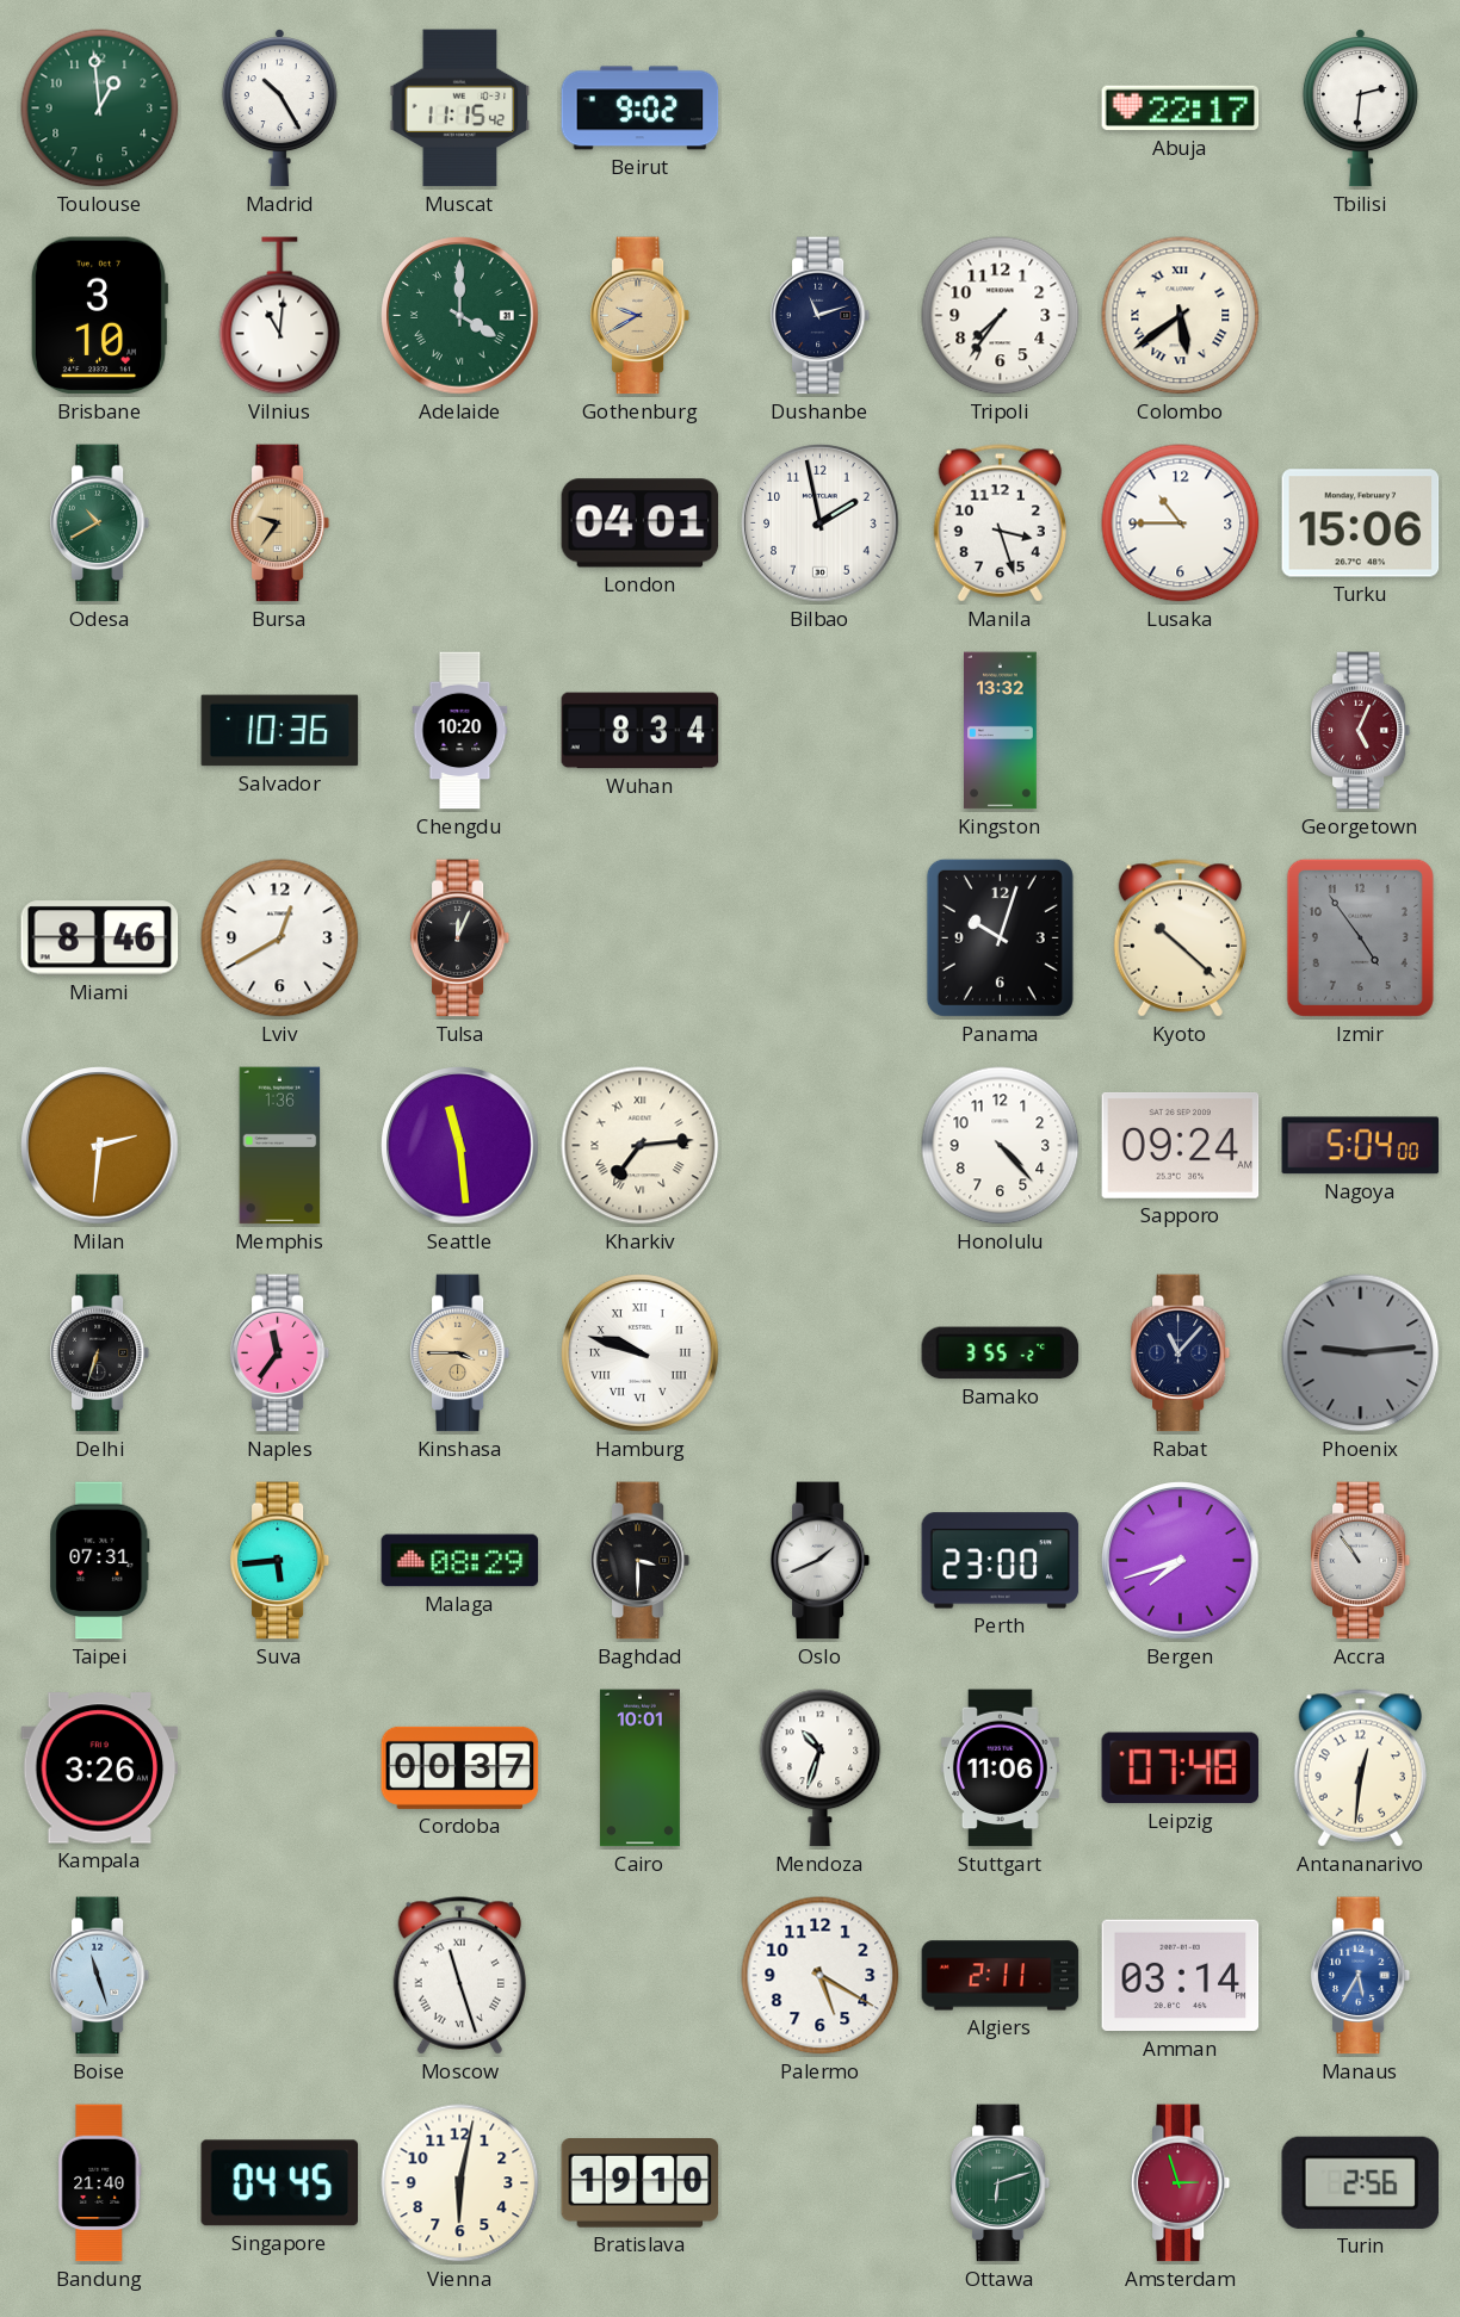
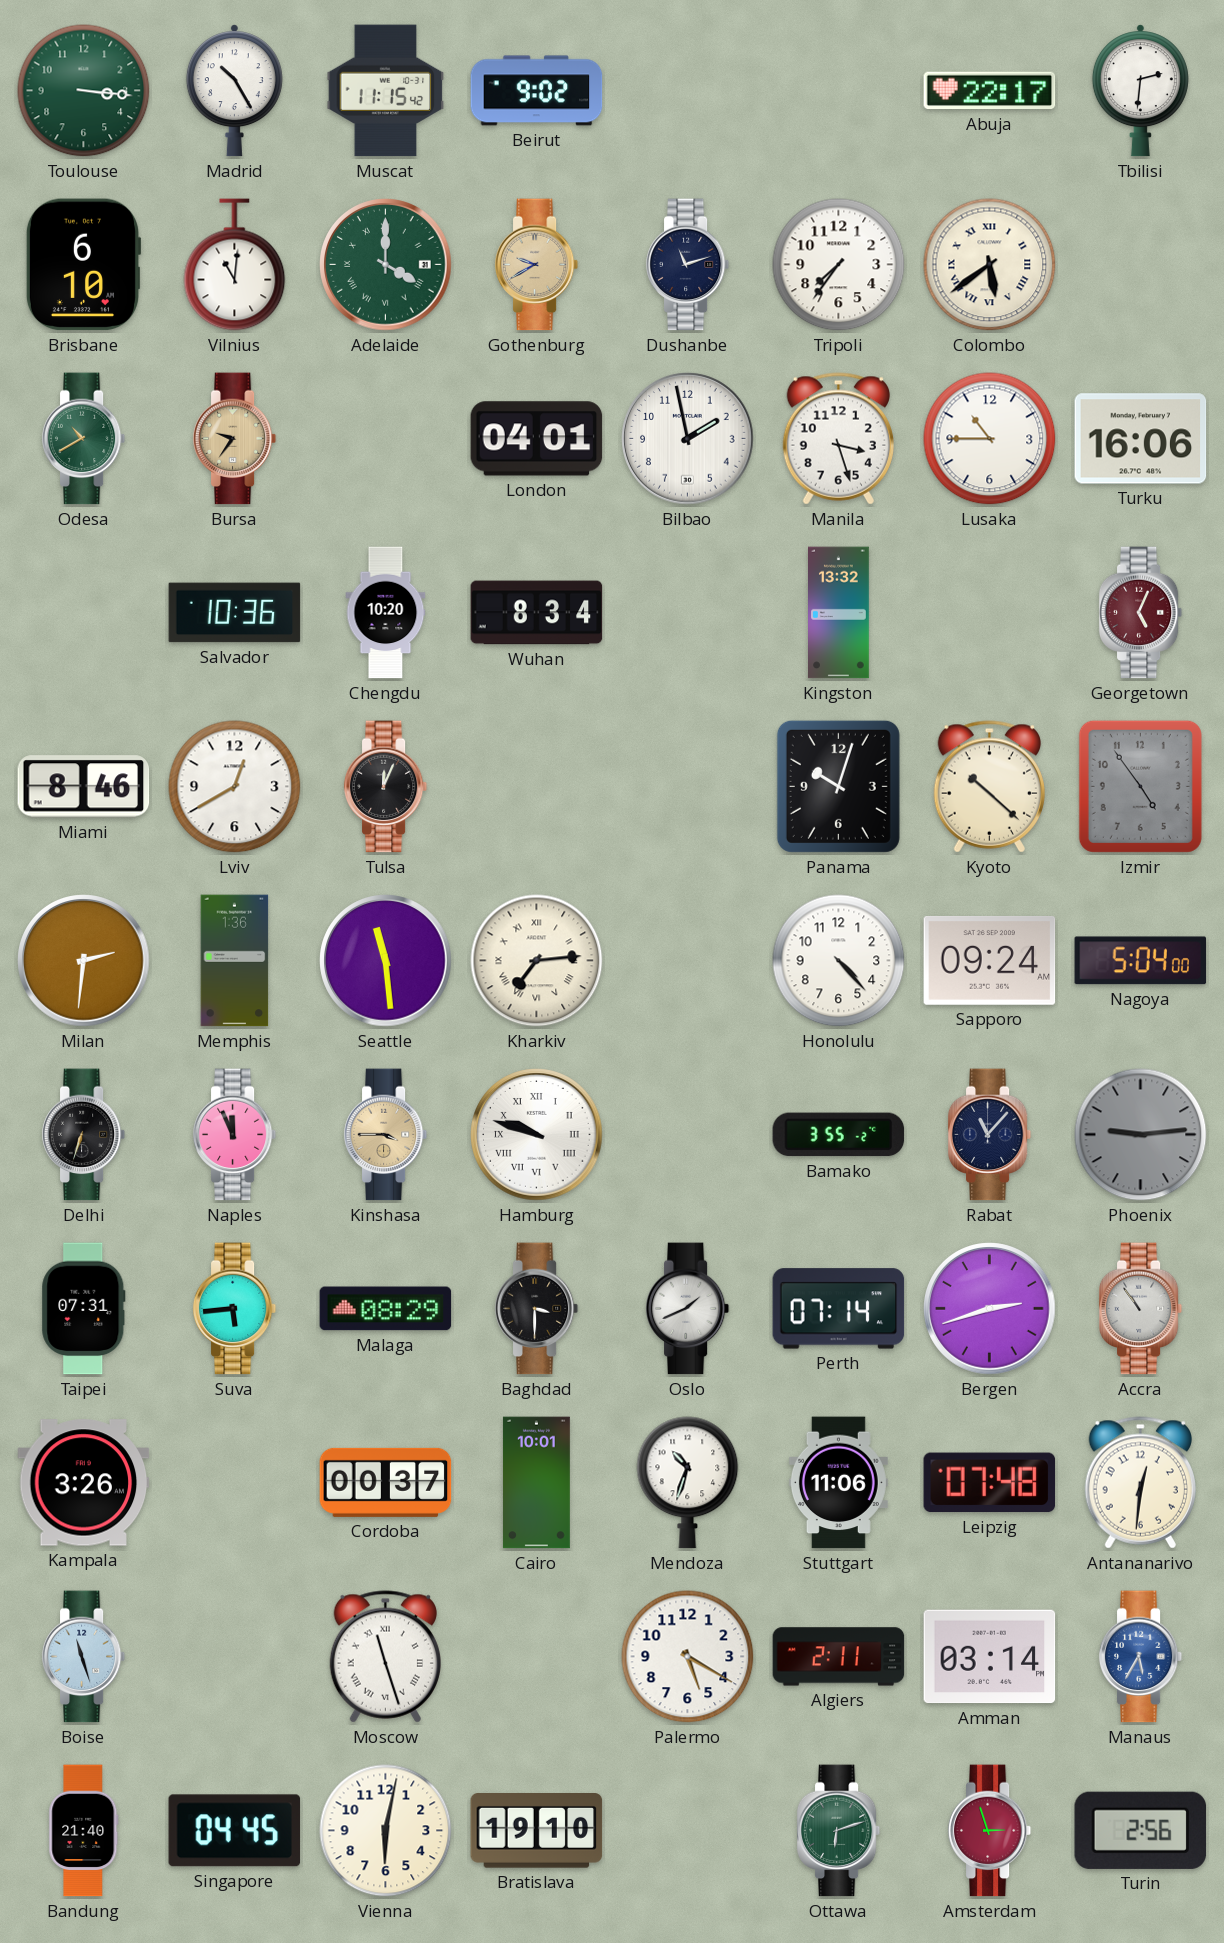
Toulouse: 12:59 -> 3:16
Brisbane: 3:10 -> 6:10
Turku: 15:06 -> 16:06
Naples: 11:36 -> 11:56
Perth: 23:00 -> 07:14
Bergen: 7:42 -> 2:42
